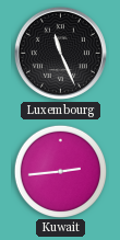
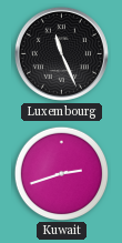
Kuwait: 2:44 -> 2:42
